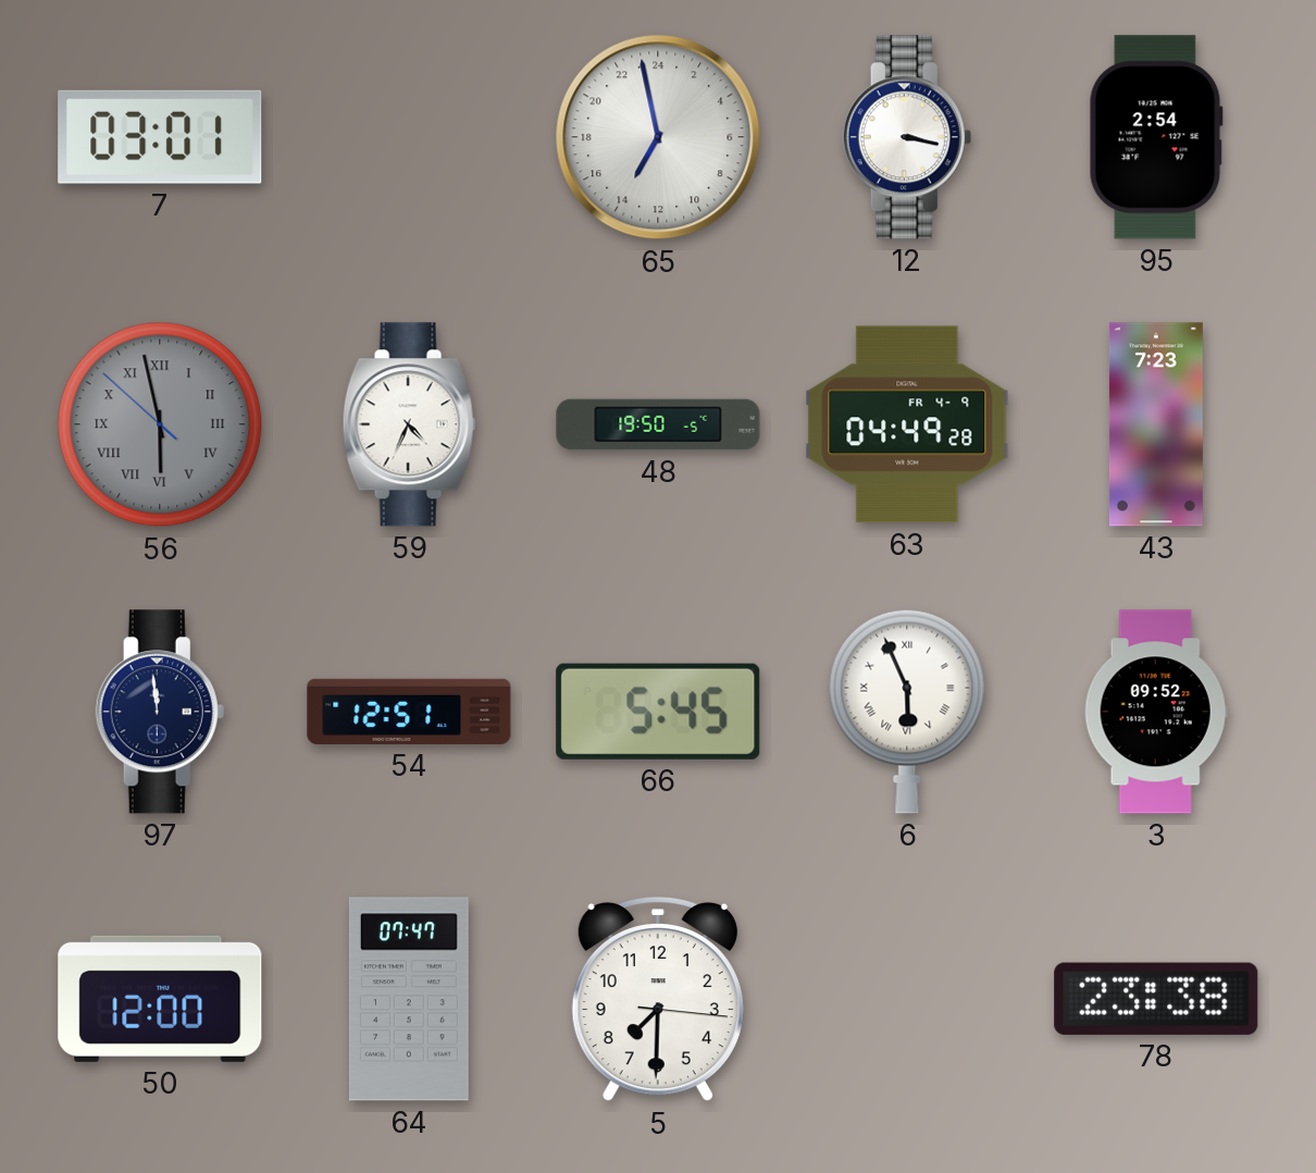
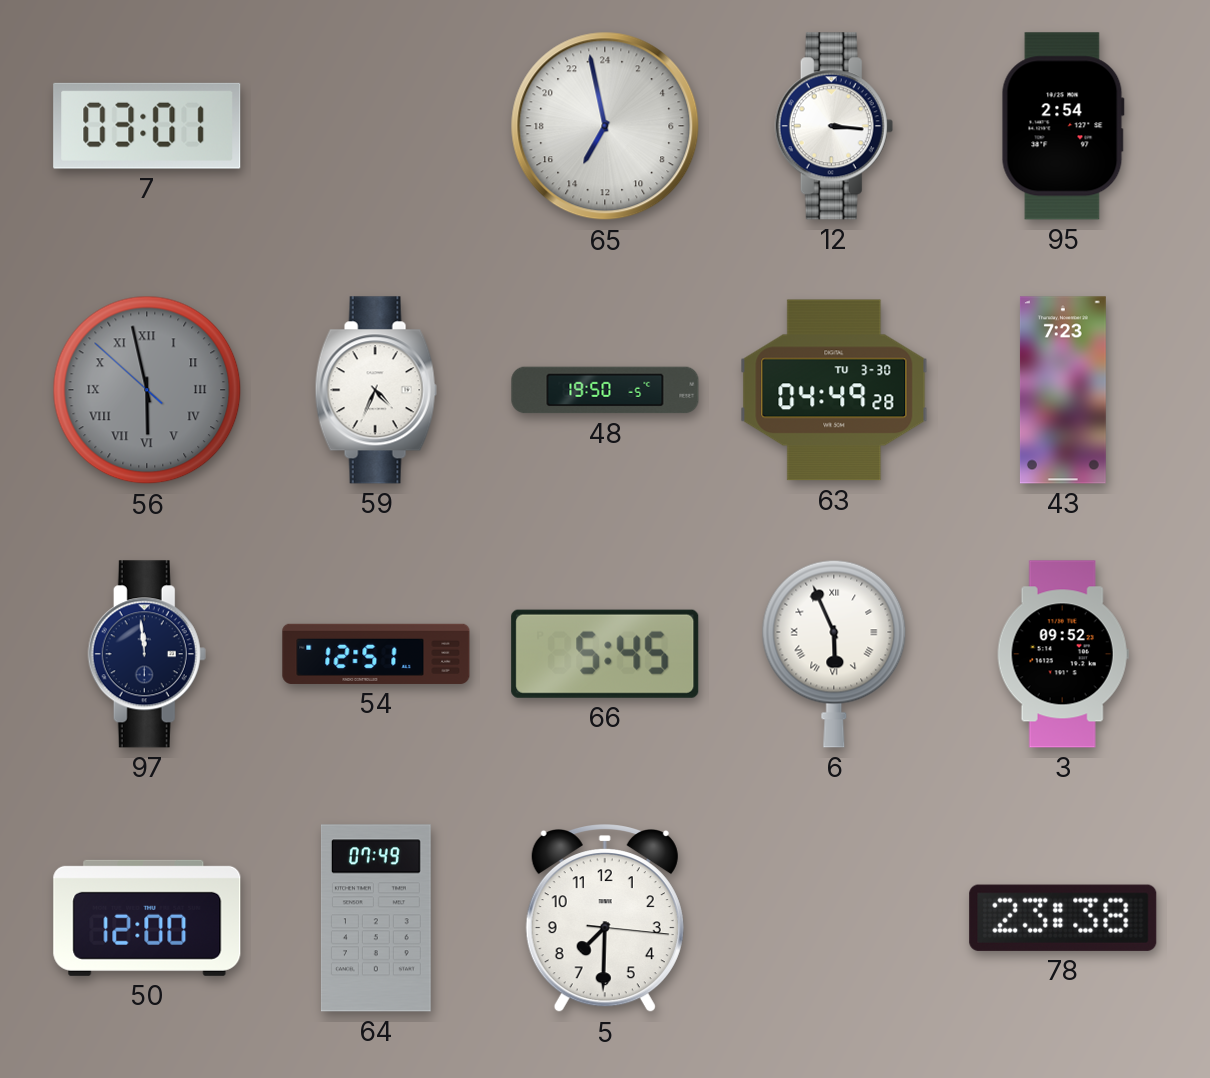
12: 3:17 -> 3:16
63 date: FR 4-9 -> TU 3-30
64: 07:47 -> 07:49
